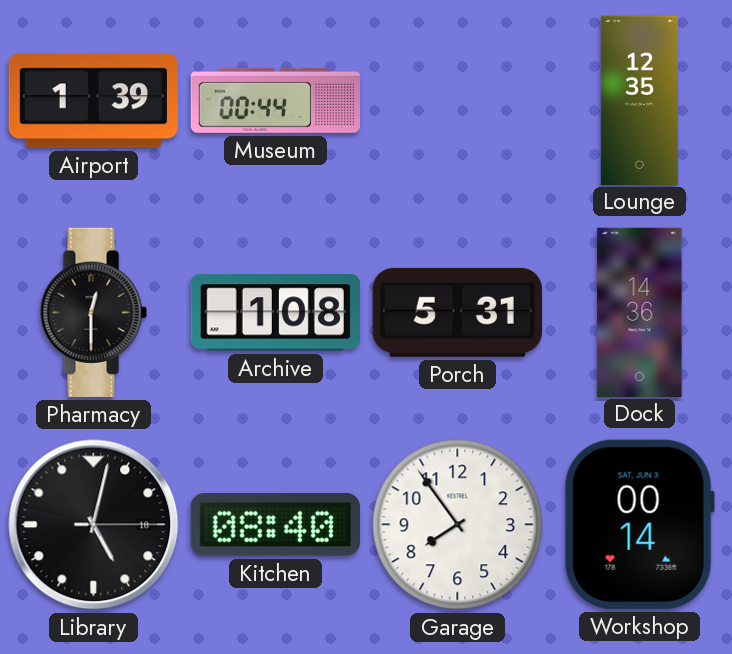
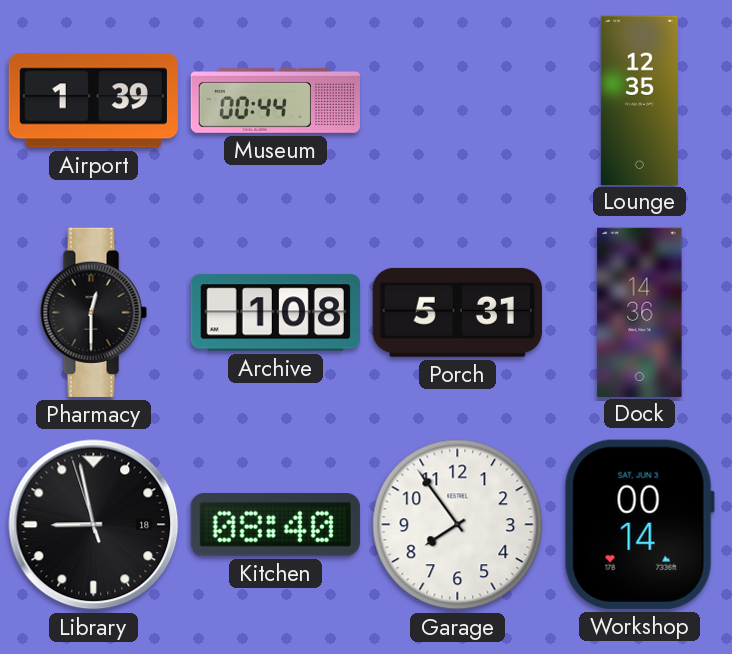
Library: 5:02 -> 8:57
